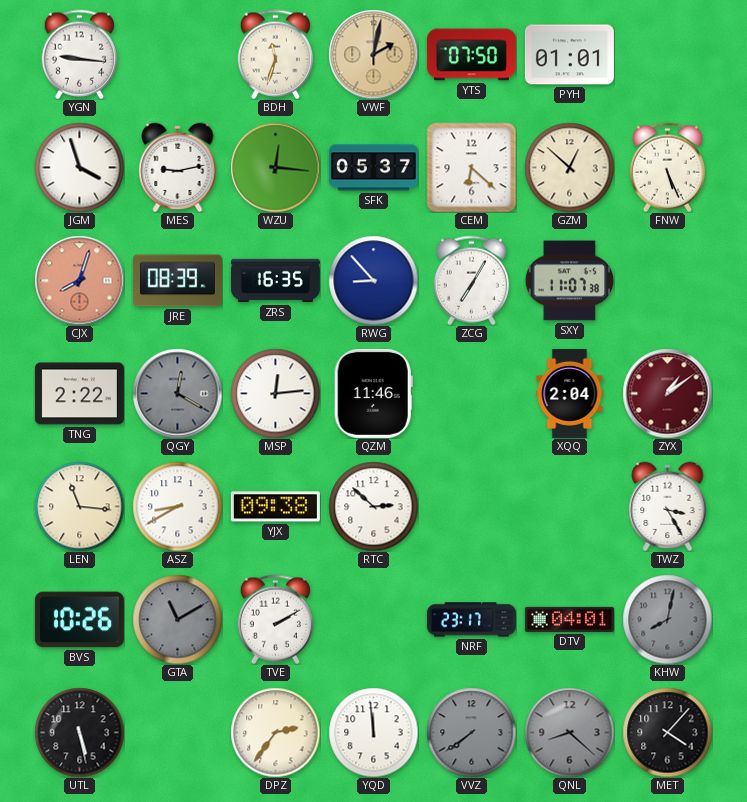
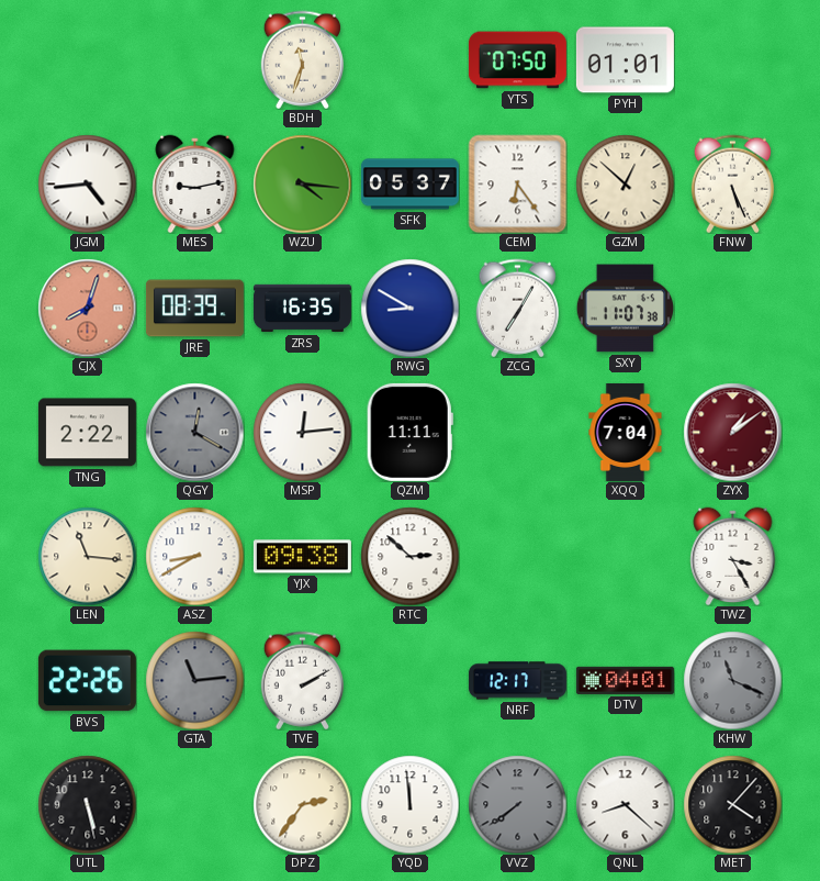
YGN: 9:16 -> none
VWF: 2:02 -> none
JGM: 3:57 -> 4:44
WZU: 12:16 -> 4:16
CEM: 6:22 -> 6:24
RWG: 8:53 -> 8:50
QZM: 11:46 -> 11:11
XQQ: 2:04 -> 7:04
BVS: 10:26 -> 22:26
GTA: 11:10 -> 11:14
NRF: 23:17 -> 12:17
KHW: 8:02 -> 11:19
QNL dial: grey -> white
